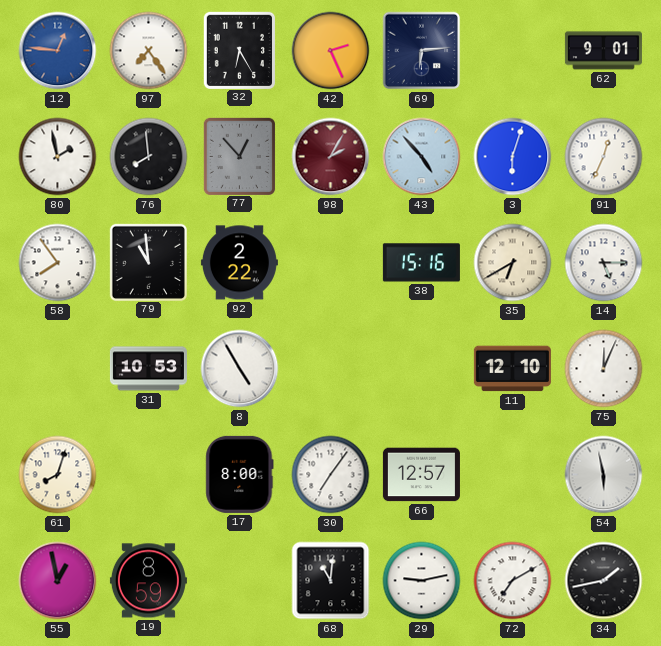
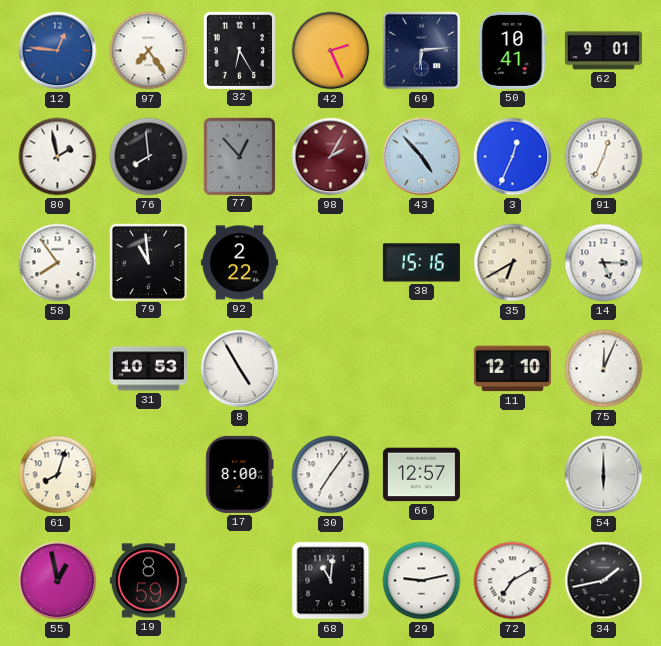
50: none -> 10:41
3: 6:03 -> 12:34
54: 5:58 -> 6:00
